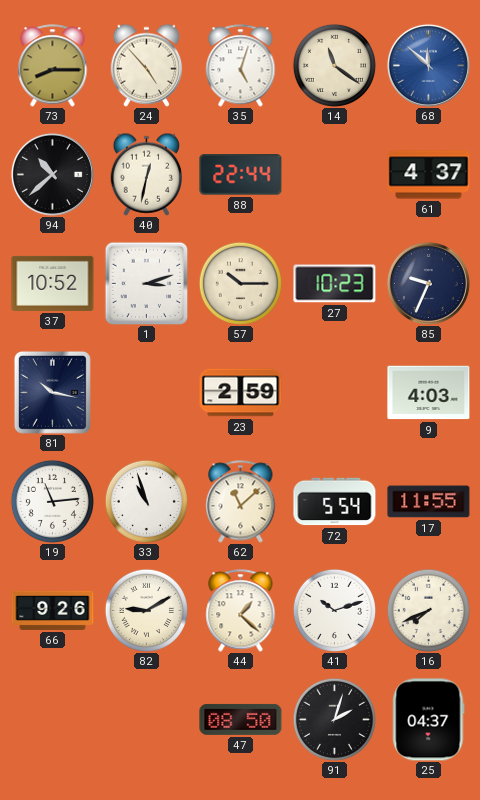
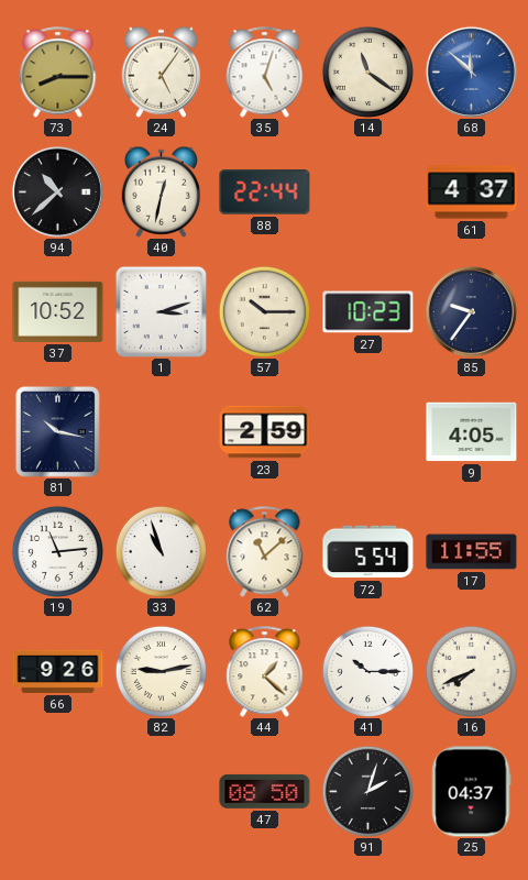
24: 4:53 -> 5:06
85: 9:34 -> 9:36
9: 4:03 -> 4:05
82: 9:10 -> 9:13
41: 10:12 -> 10:15
